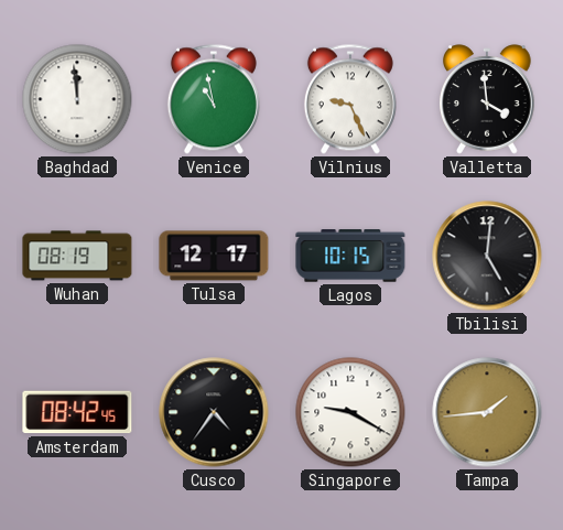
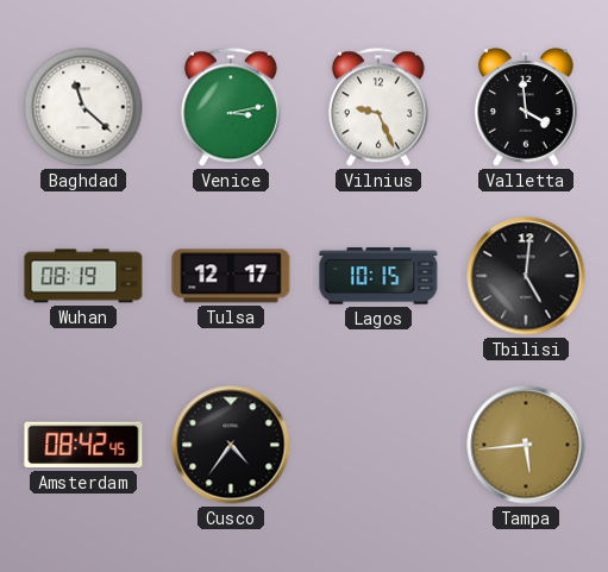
Baghdad: 11:59 -> 11:22
Venice: 10:58 -> 3:13
Singapore: 9:20 -> none
Tampa: 1:44 -> 5:44
